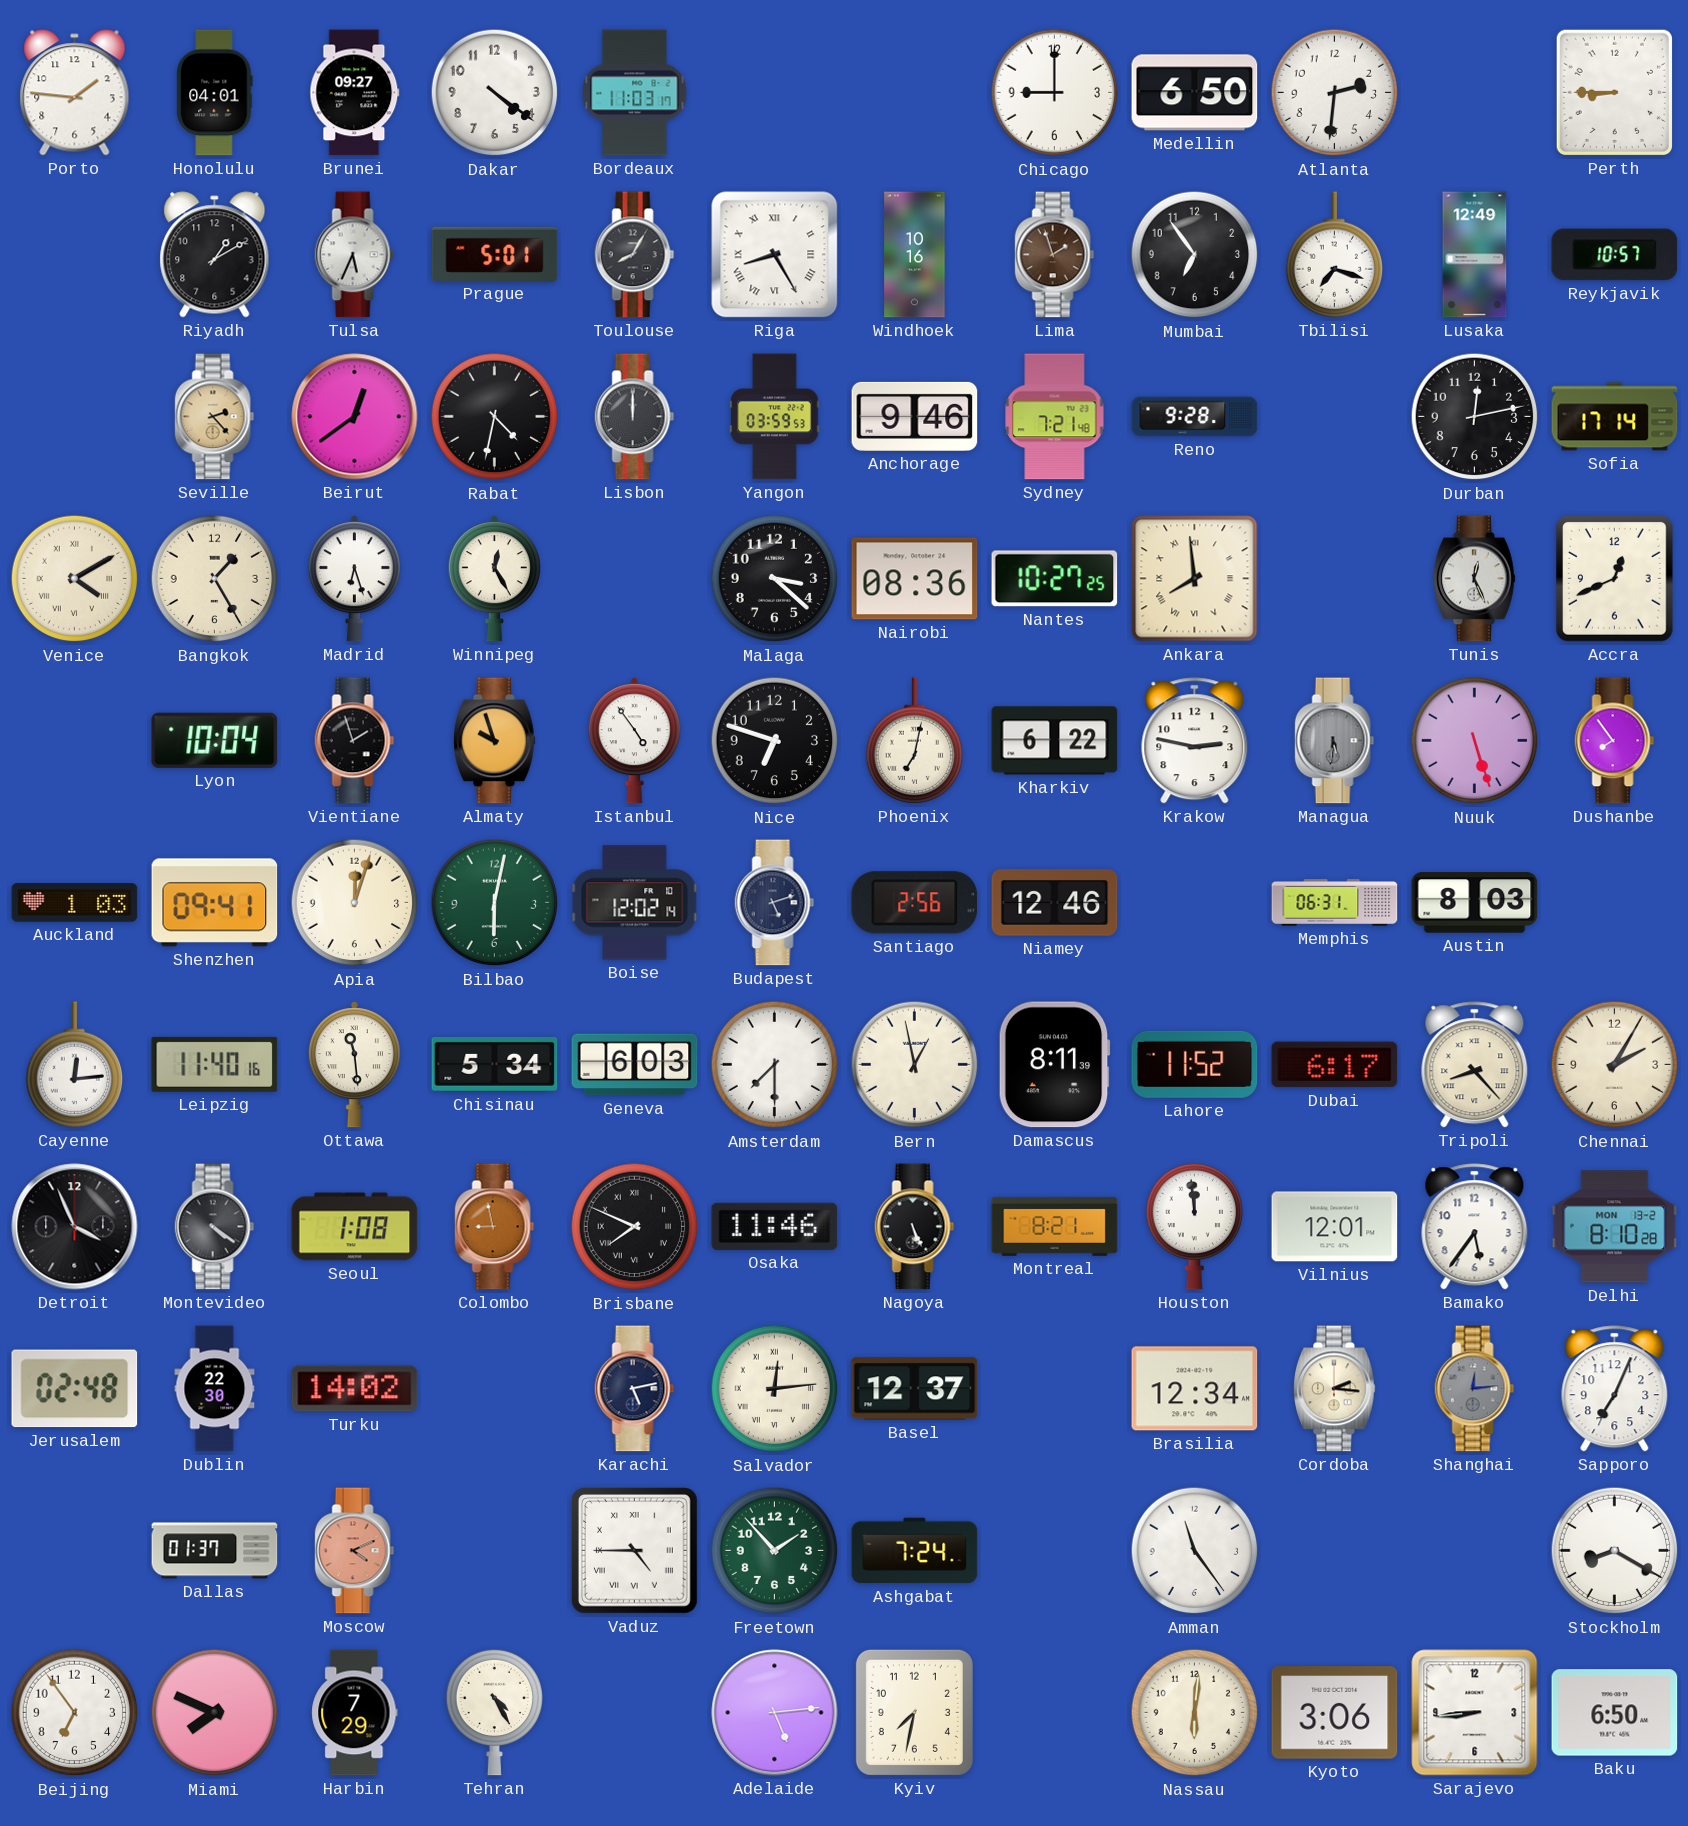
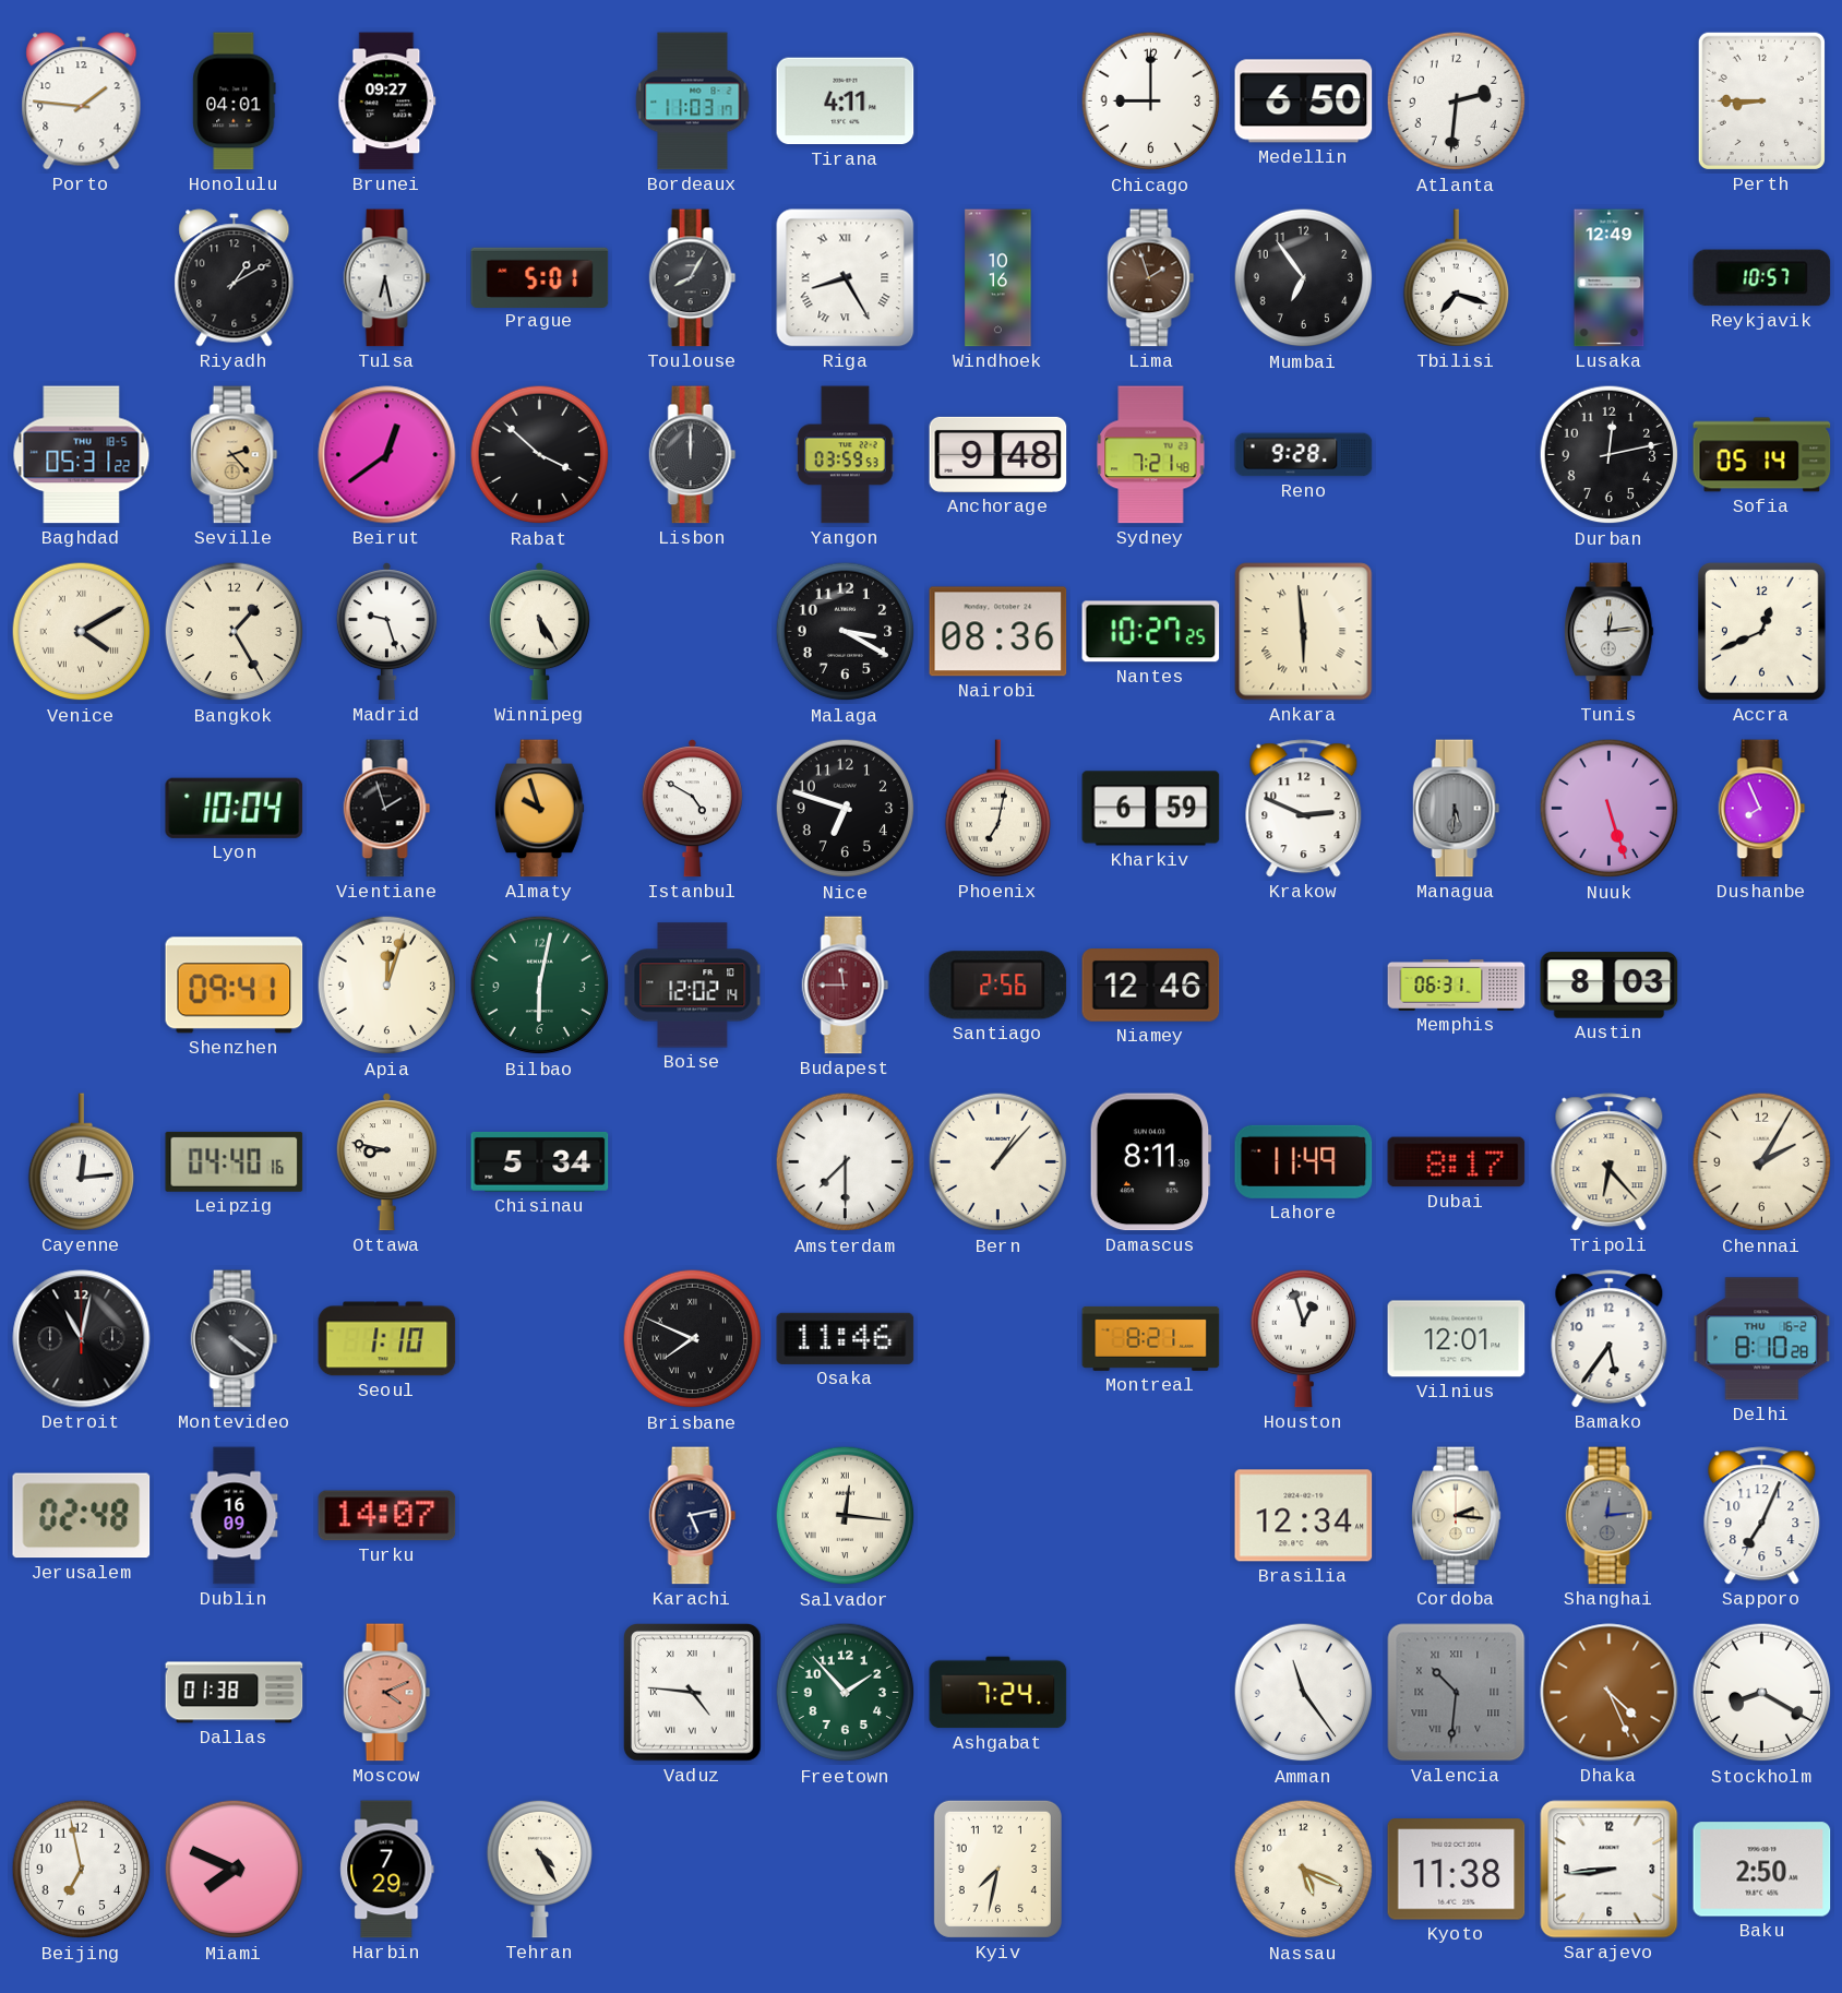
Dakar: 4:21 -> none
Tirana: none -> 4:11
Tulsa: 5:34 -> 6:28
Baghdad: none -> 05:31
Rabat: 4:32 -> 3:52
Anchorage: 9:46 -> 9:48
Sofia: 17:14 -> 05:14
Madrid: 6:27 -> 9:27
Winnipeg: 12:25 -> 5:25
Malaga: 3:22 -> 3:20
Ankara: 7:59 -> 5:59
Tunis: 12:26 -> 12:14
Istanbul: 4:54 -> 4:50
Kharkiv: 6:22 -> 6:59
Krakow: 2:47 -> 2:49
Dushanbe: 7:54 -> 7:56
Auckland: 1:03 -> none
Budapest: 5:12 -> 11:45
Budapest dial: navy -> burgundy
Leipzig: 11:40 -> 04:40
Ottawa: 11:29 -> 8:47
Geneva: 6:03 -> none
Bern: 12:58 -> 1:07
Lahore: 11:52 -> 11:49
Dubai: 6:17 -> 8:17
Tripoli: 8:23 -> 6:23
Detroit: 3:56 -> 11:02
Seoul: 1:08 -> 1:10
Colombo: 8:58 -> none
Nagoya: 5:26 -> none
Houston: 11:59 -> 12:57
Delhi date: MON 13-2 -> THU 16-2
Dublin: 22:30 -> 16:09
Turku: 14:02 -> 14:07
Salvador: 12:14 -> 12:16
Basel: 12:37 -> none
Dallas: 01:37 -> 01:38
Vaduz: 4:45 -> 4:46
Valencia: none -> 10:31
Dhaka: none -> 4:26
Beijing: 6:54 -> 6:58
Adelaide: 5:14 -> none
Nassau: 6:01 -> 5:19
Kyoto: 3:06 -> 11:38
Baku: 6:50 -> 2:50
